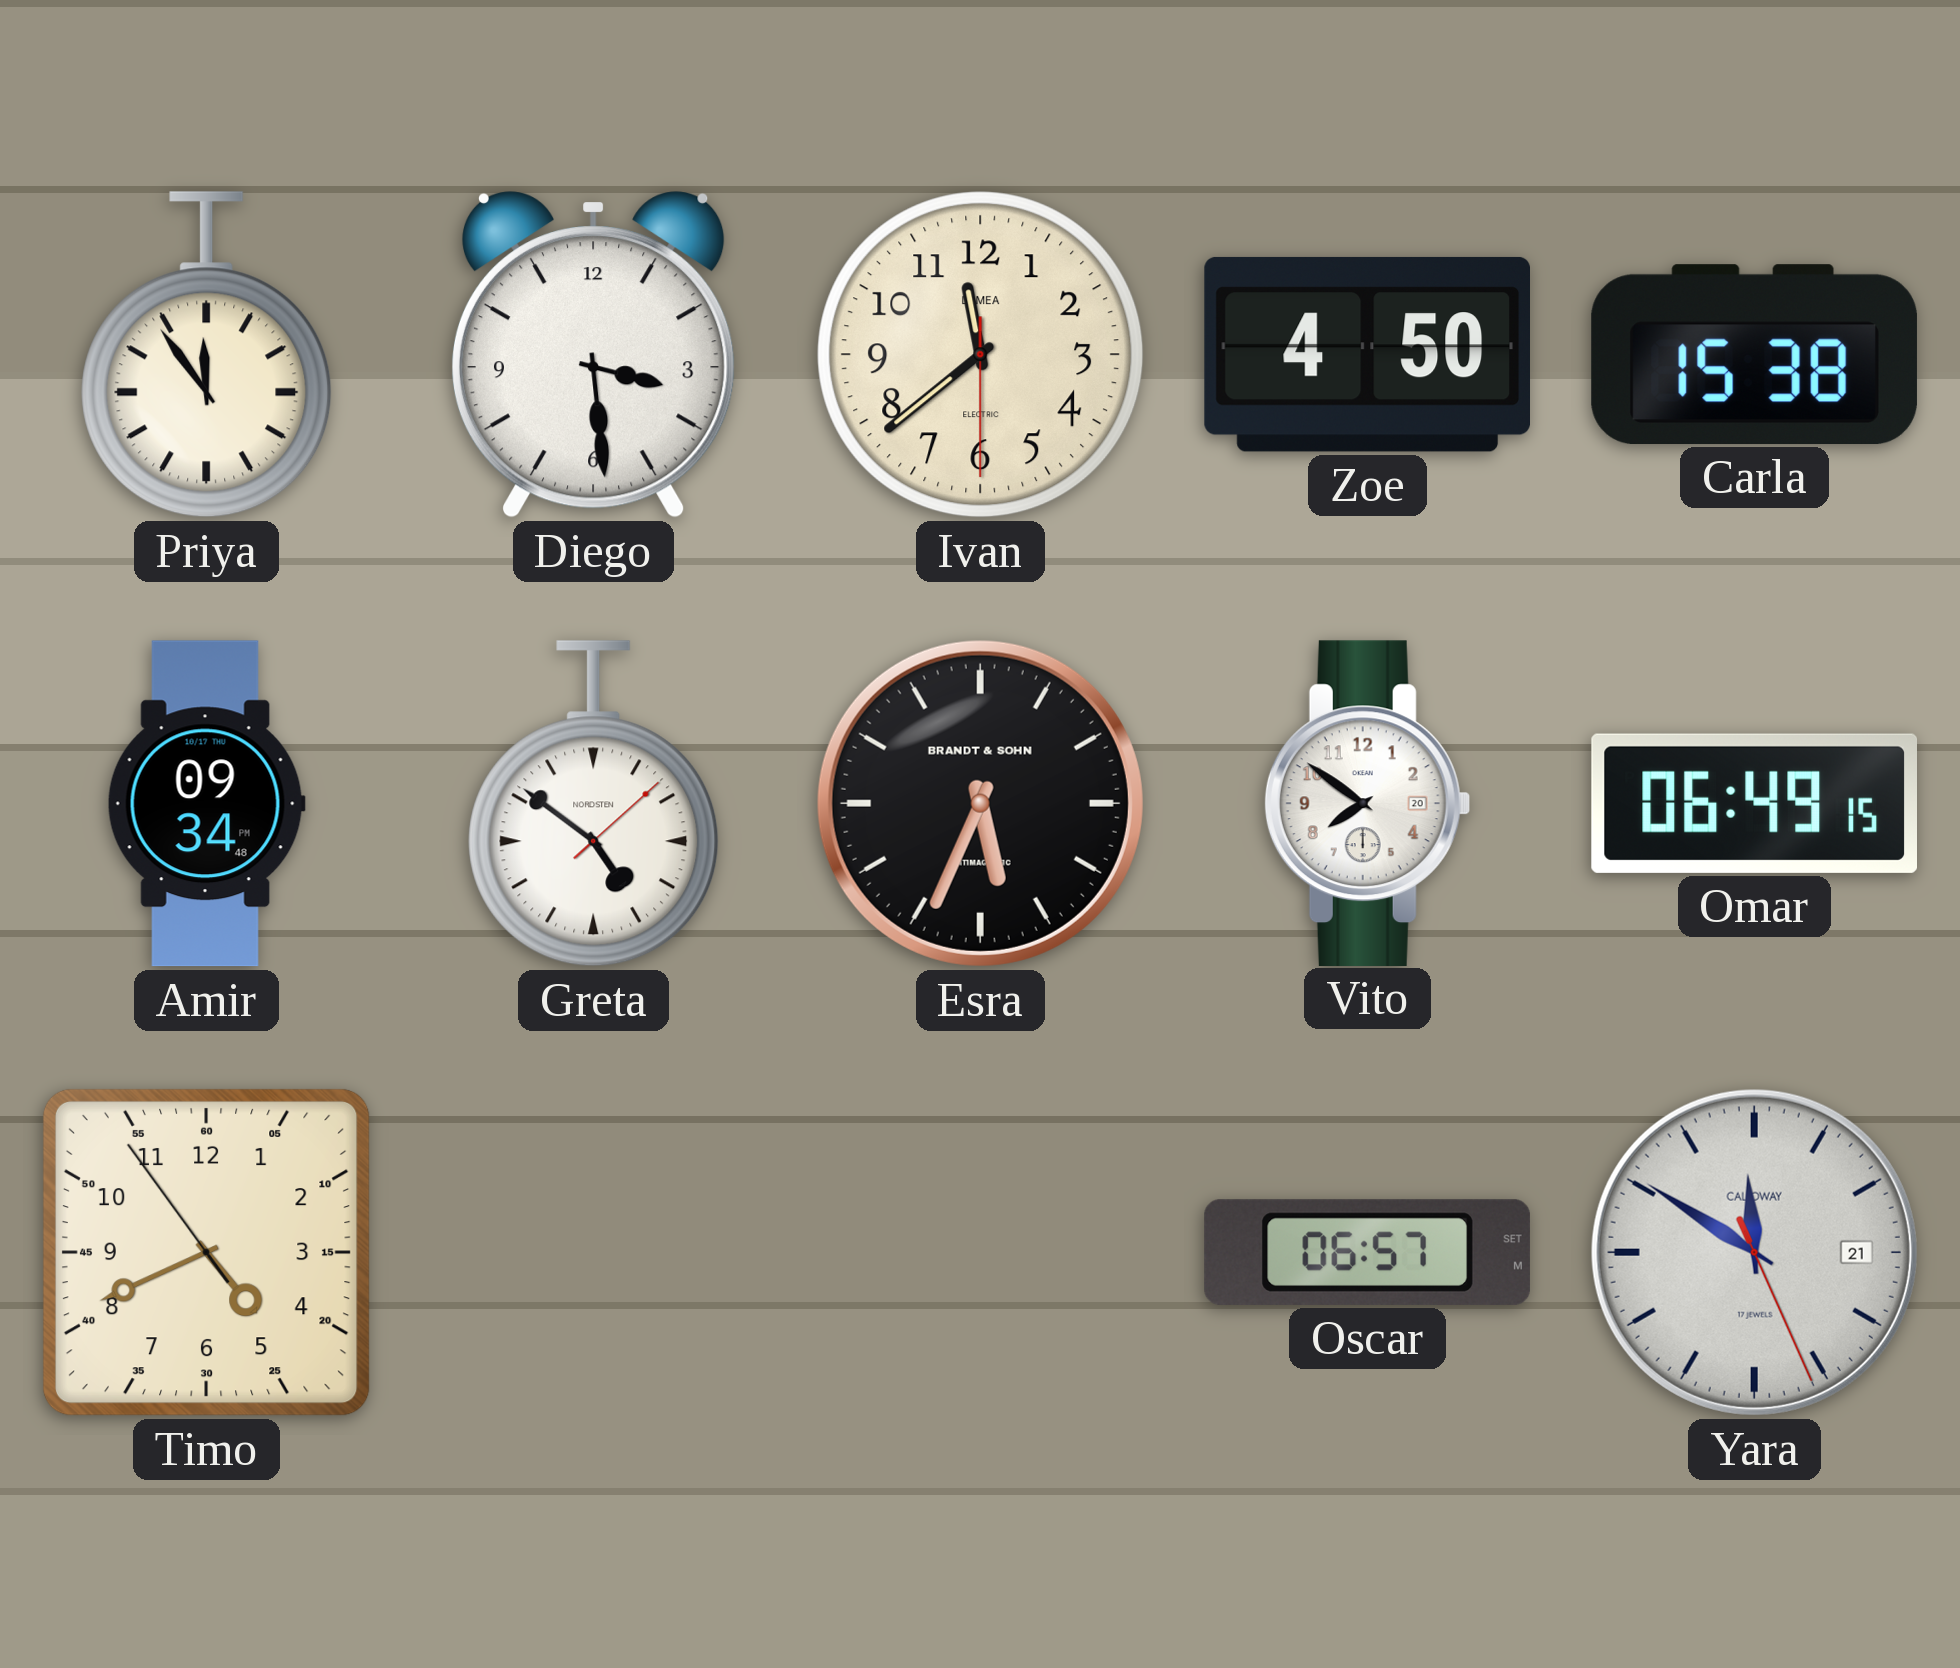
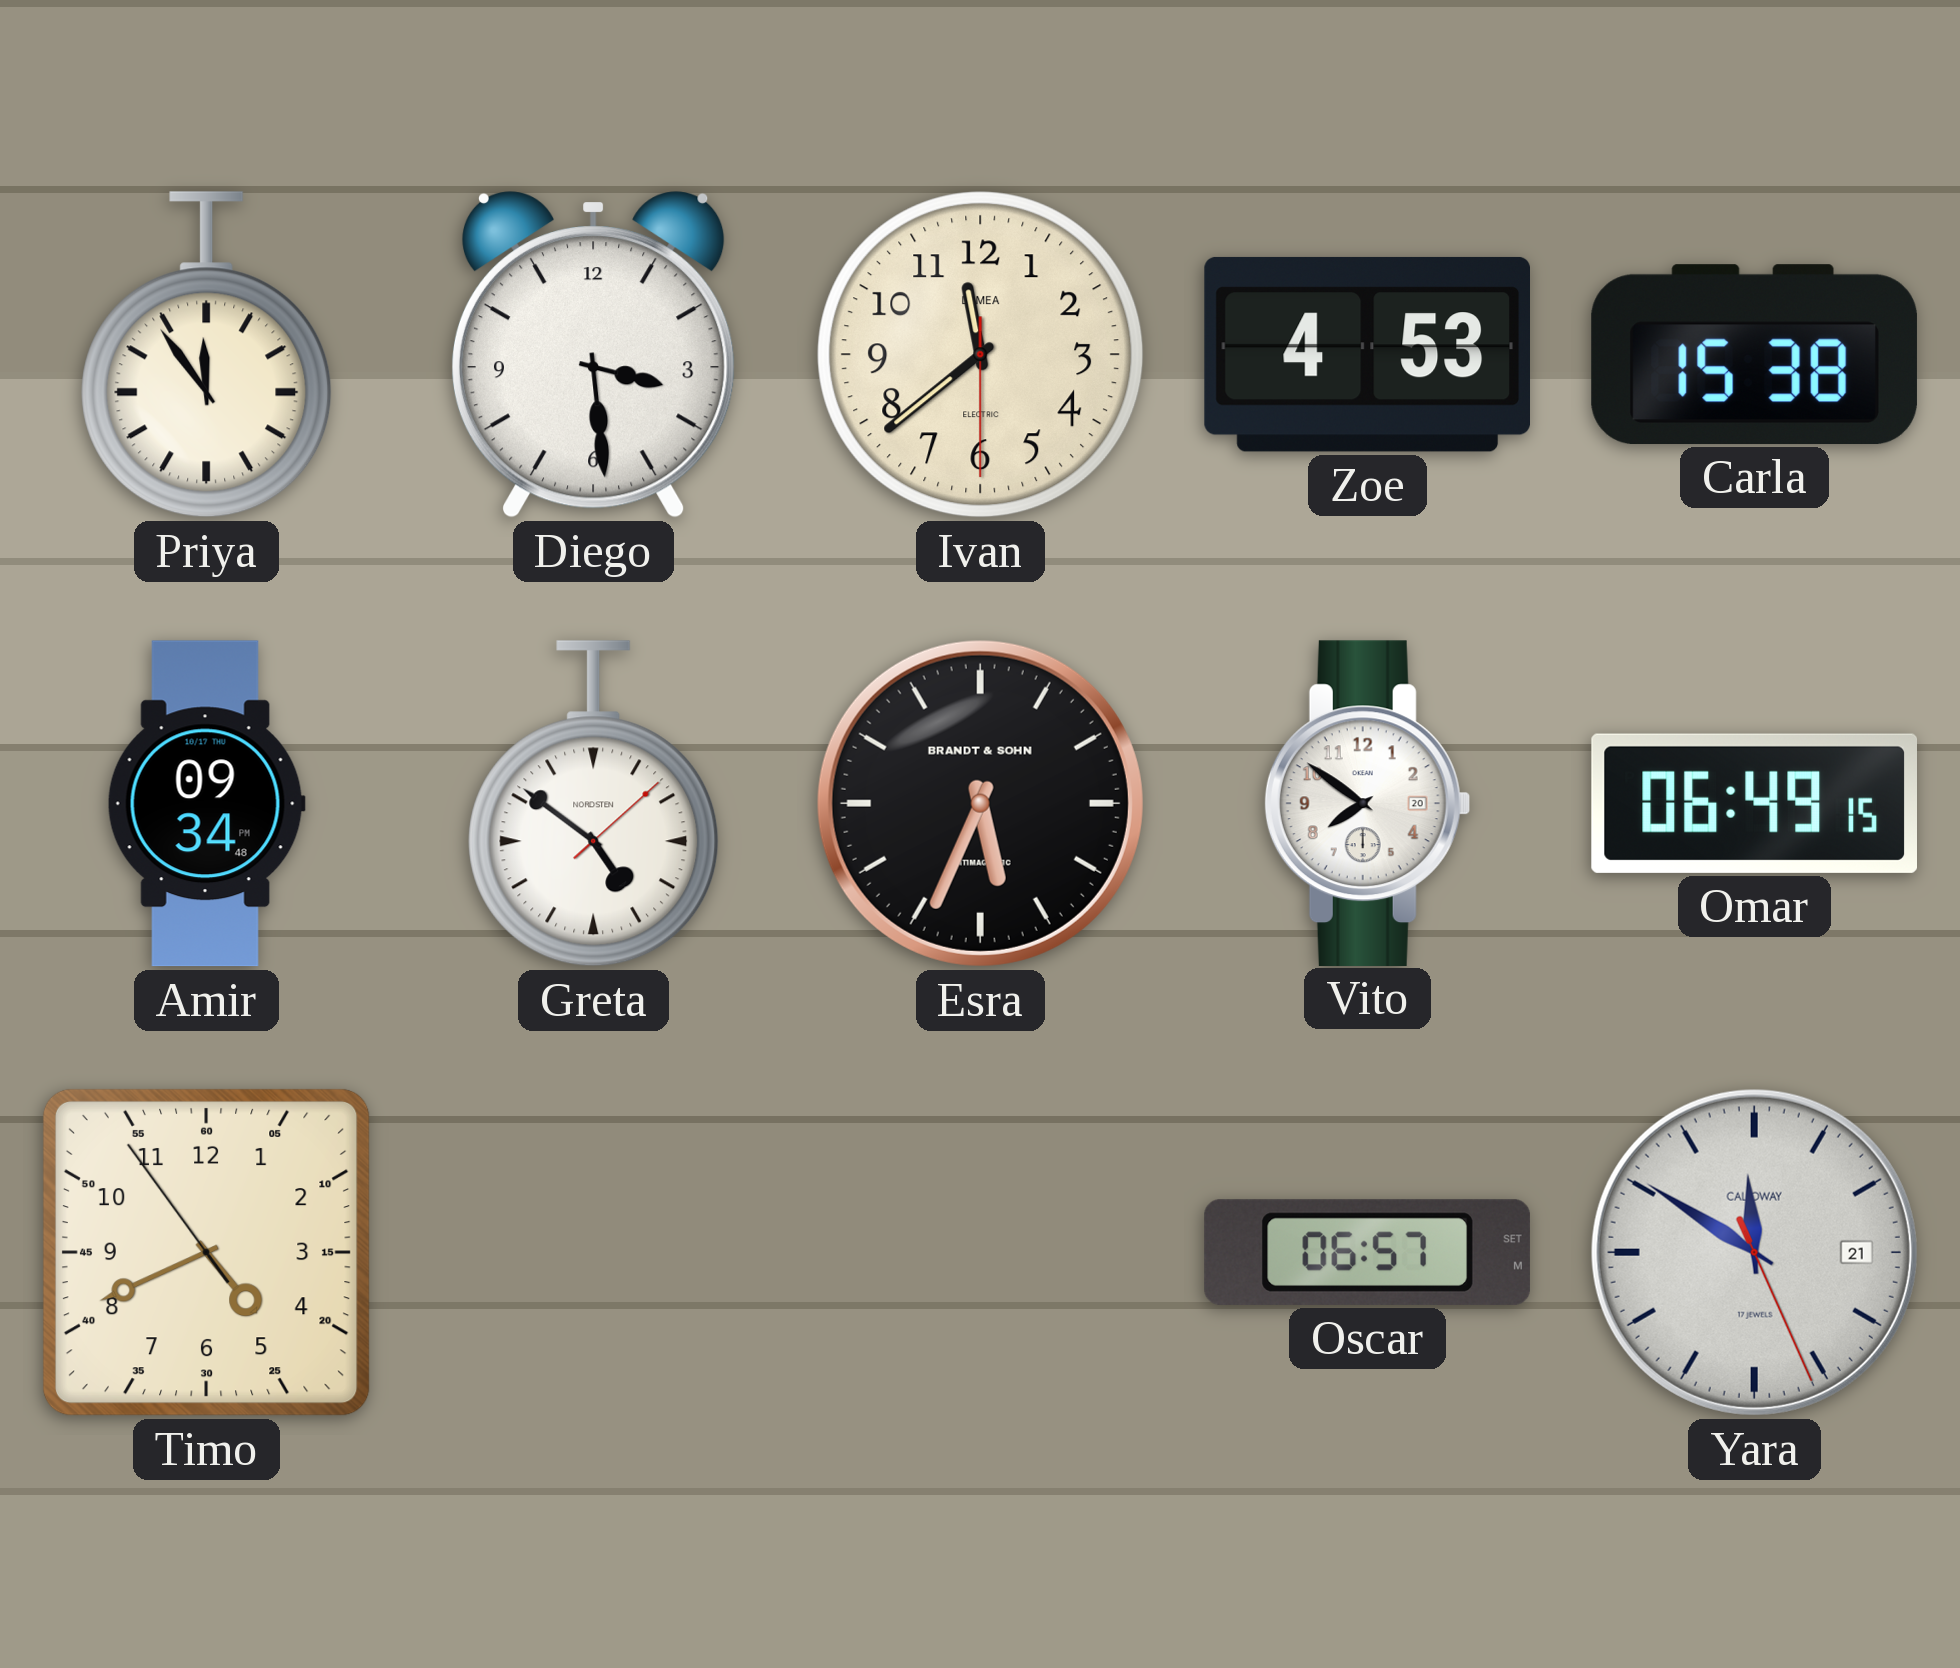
Zoe: 4:50 -> 4:53
